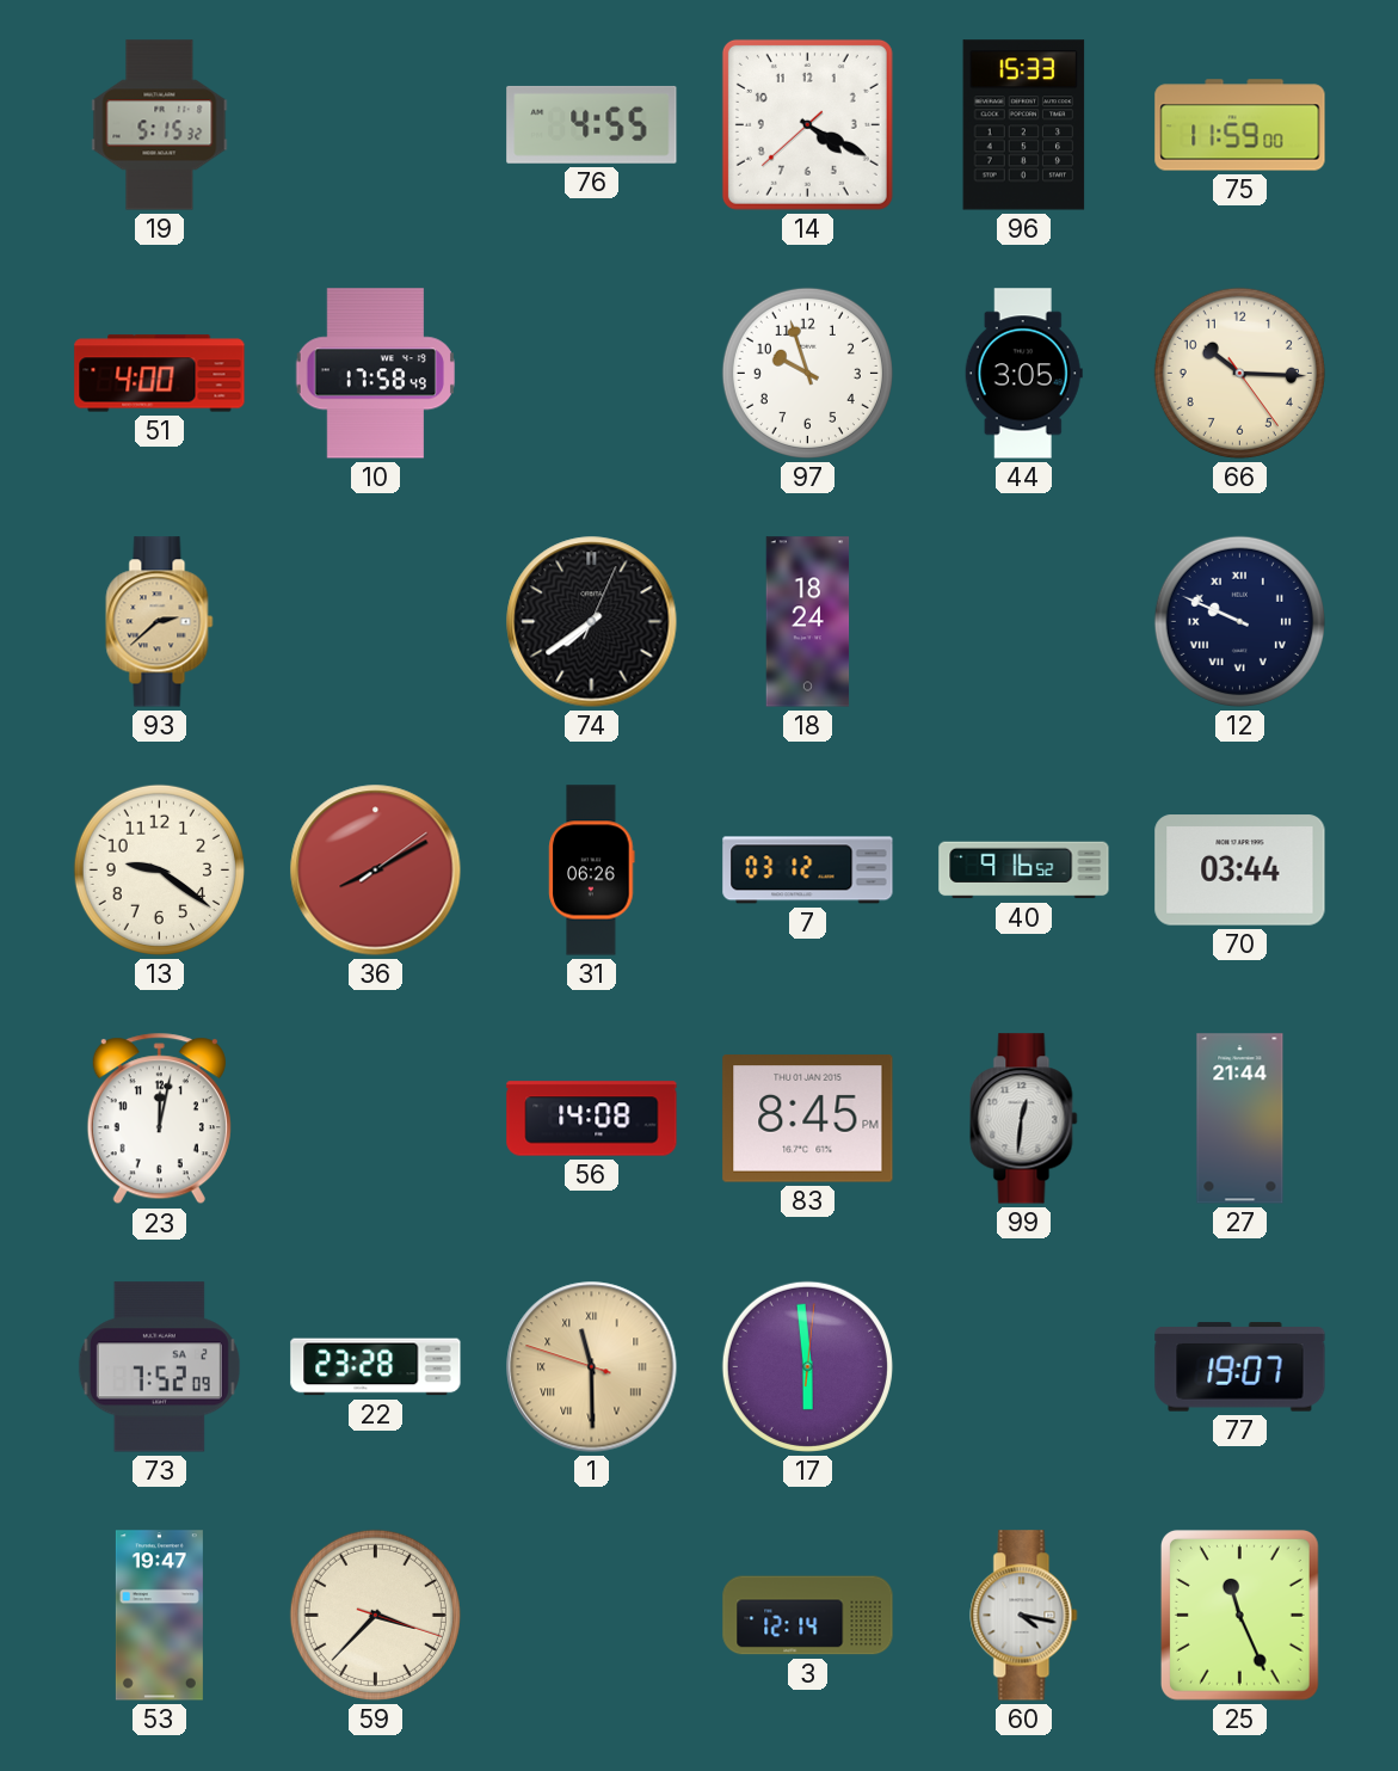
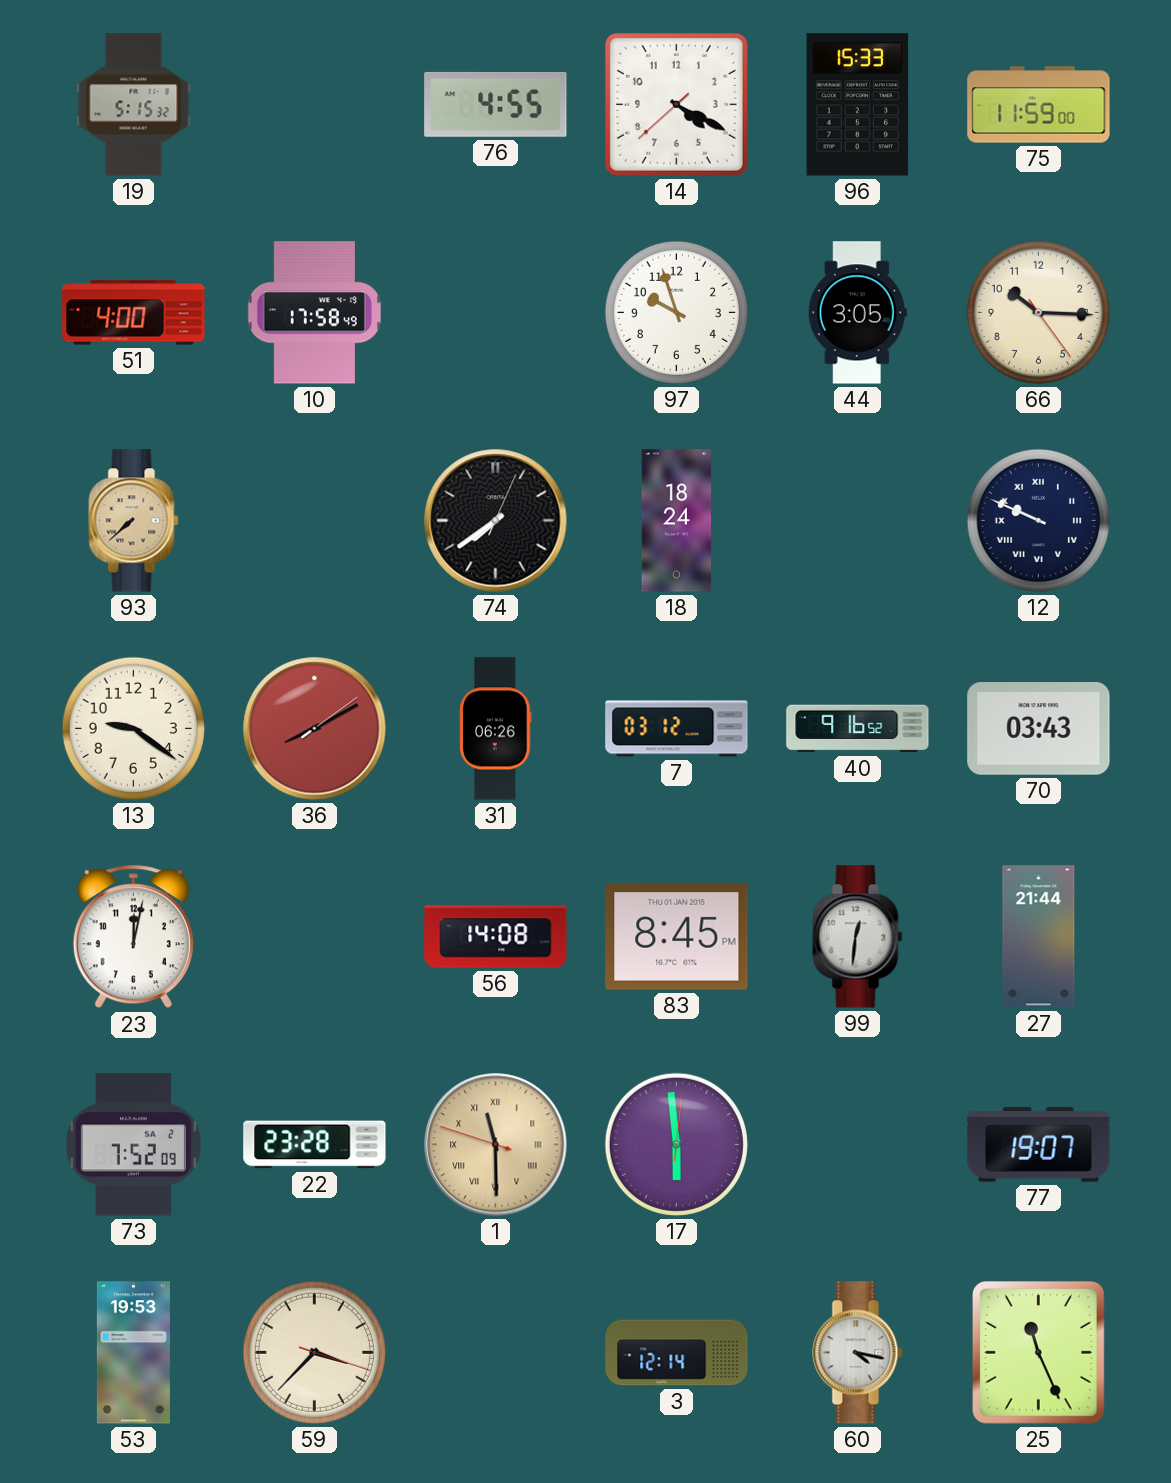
93: 2:38 -> 7:38
70: 03:44 -> 03:43
53: 19:47 -> 19:53
